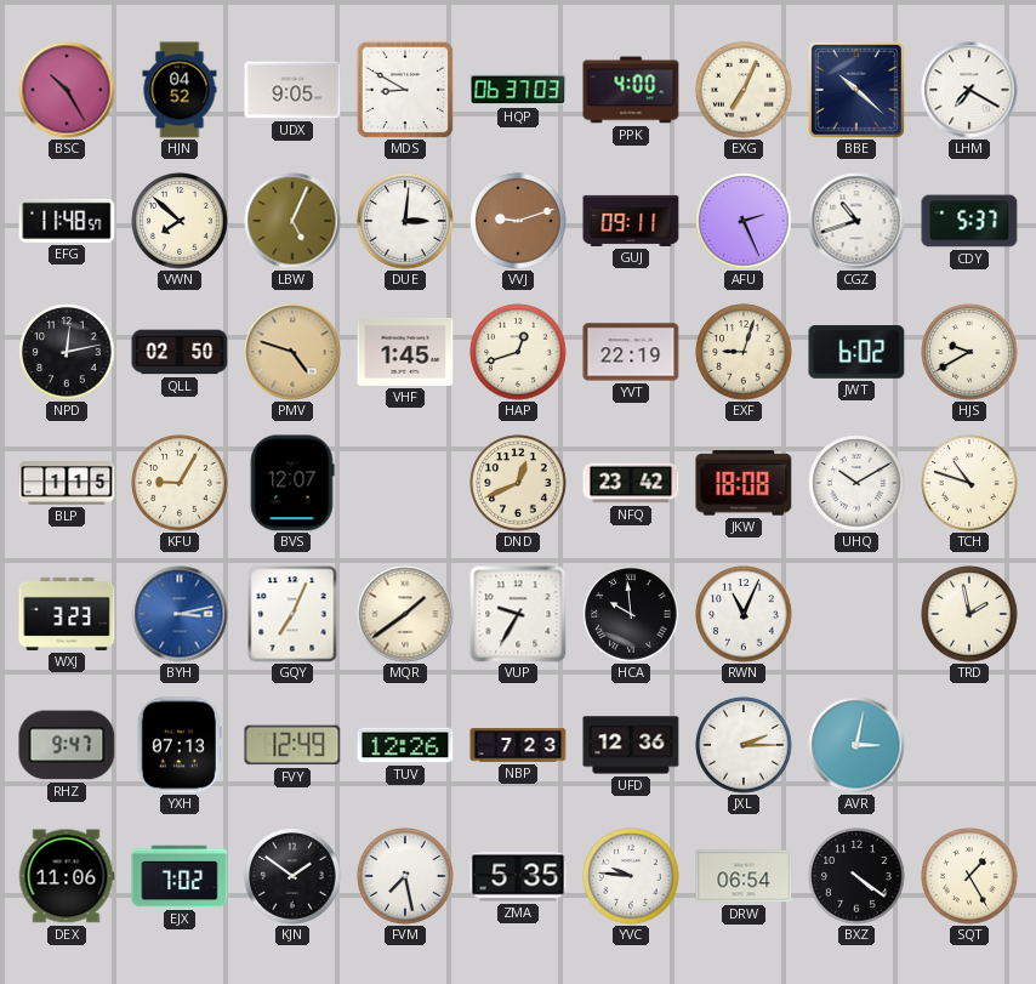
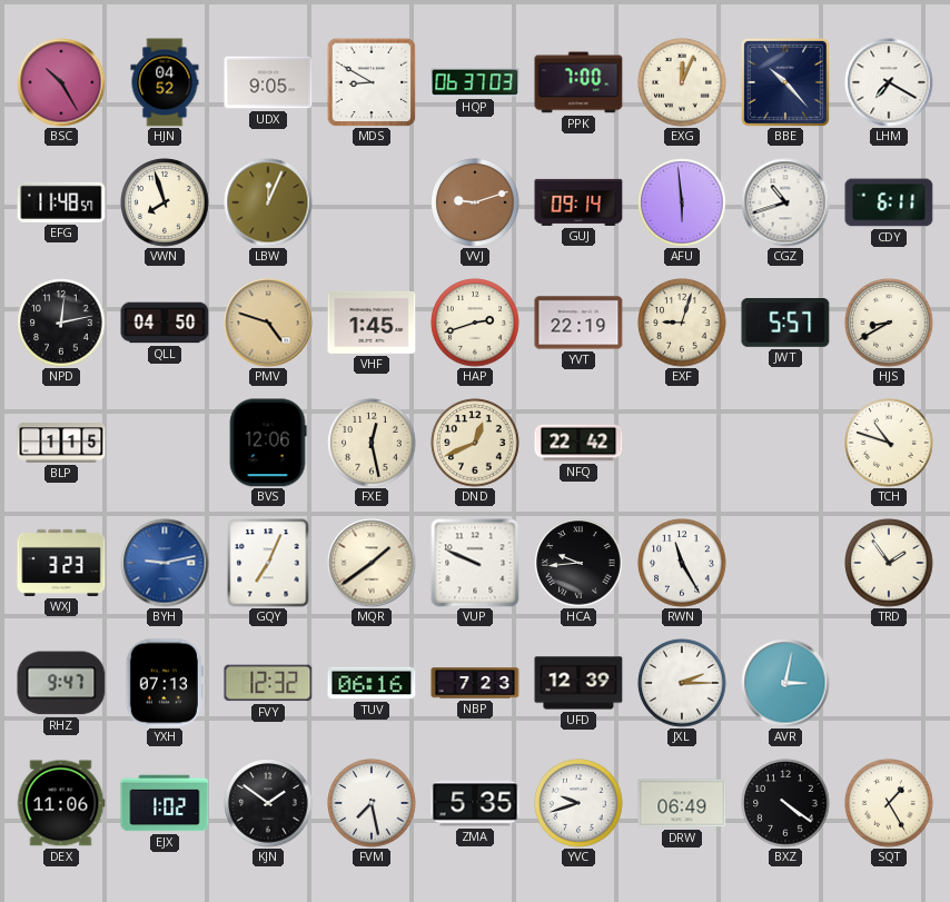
PPK: 4:00 -> 7:00
EXG: 7:04 -> 12:04
BBE: 10:22 -> 10:23
VWN: 7:52 -> 7:57
LBW: 5:04 -> 12:04
DUE: 3:01 -> none
GUJ: 09:11 -> 09:14
AFU: 2:26 -> 5:59
CDY: 5:37 -> 6:11
QLL: 02:50 -> 04:50
HAP: 12:42 -> 2:42
JWT: 6:02 -> 5:57
HJS: 9:40 -> 8:40
KFU: 9:05 -> none
BVS: 12:07 -> 12:06
FXE: none -> 12:28
NFQ: 23:42 -> 22:42
JKW: 18:08 -> none
UHQ: 10:10 -> none
BYH: 3:13 -> 9:13
VUP: 9:35 -> 9:49
HCA: 9:59 -> 9:44
RWN: 11:04 -> 11:25
TRD: 1:58 -> 1:54
FVY: 12:49 -> 12:32
TUV: 12:26 -> 06:16
UFD: 12:36 -> 12:39
EJX: 7:02 -> 1:02
YVC: 9:46 -> 9:42
DRW: 06:54 -> 06:49
